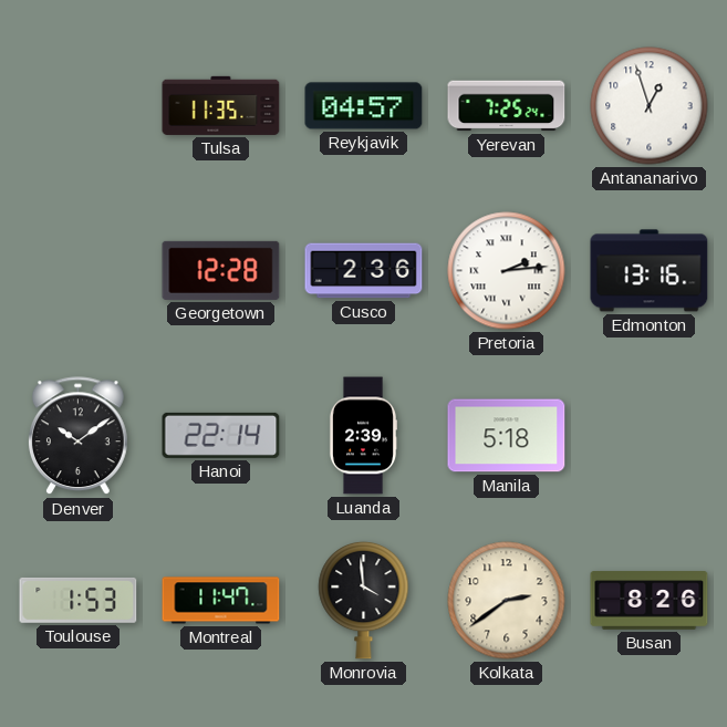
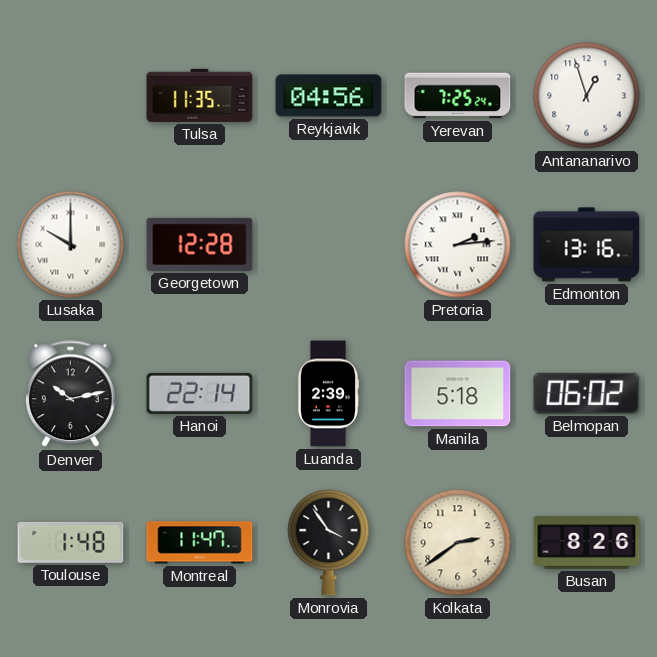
Reykjavik: 04:57 -> 04:56
Lusaka: none -> 10:00
Cusco: 2:36 -> none
Denver: 10:09 -> 10:13
Belmopan: none -> 06:02
Toulouse: 1:53 -> 1:48
Monrovia: 3:59 -> 3:54
